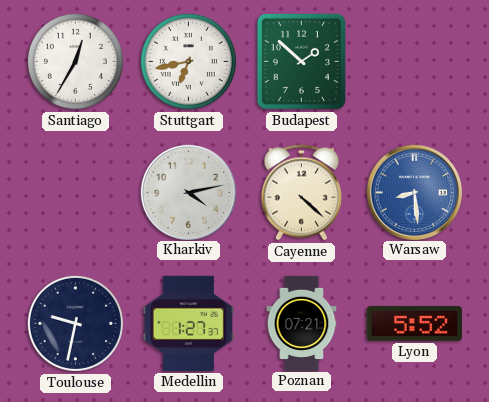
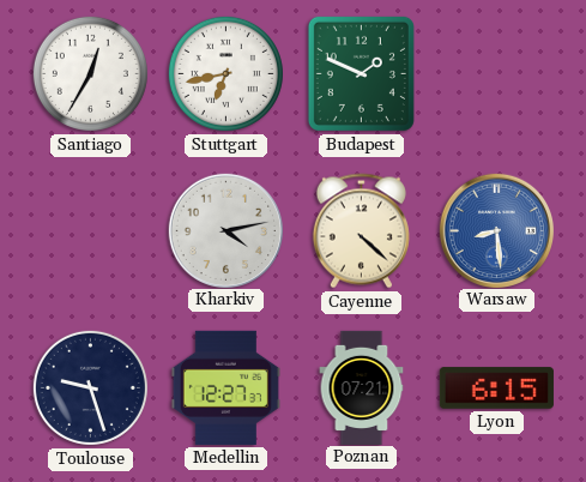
Budapest: 1:52 -> 1:49
Toulouse: 9:32 -> 9:27
Medellin: 1:27 -> 12:27
Lyon: 5:52 -> 6:15
